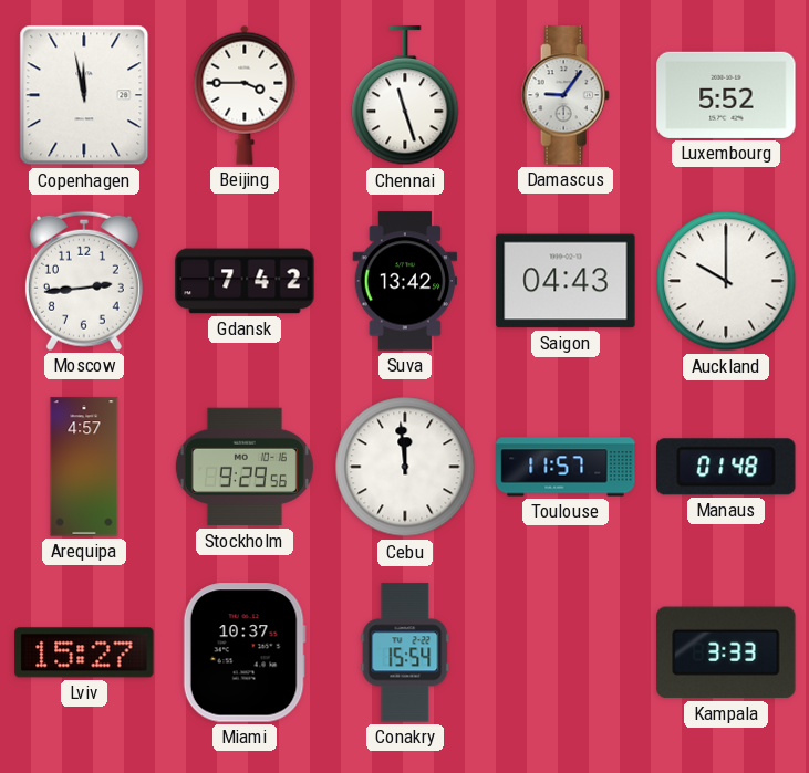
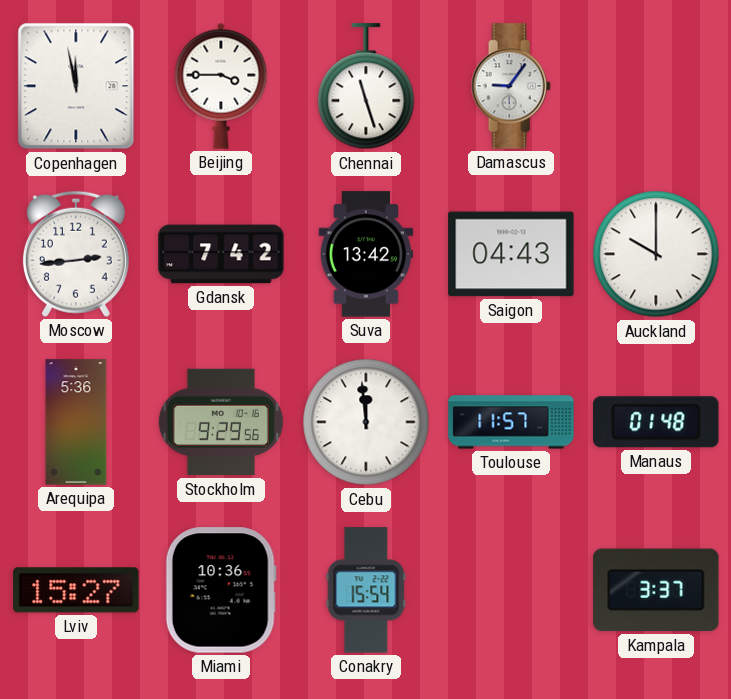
Luxembourg: 5:52 -> none
Arequipa: 4:57 -> 5:36
Miami: 10:37 -> 10:36
Kampala: 3:33 -> 3:37
